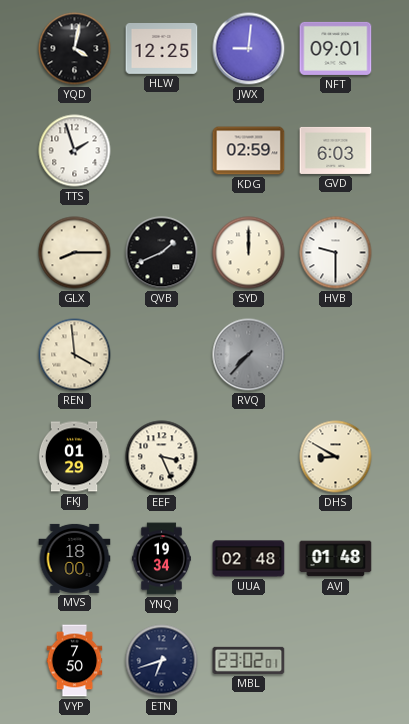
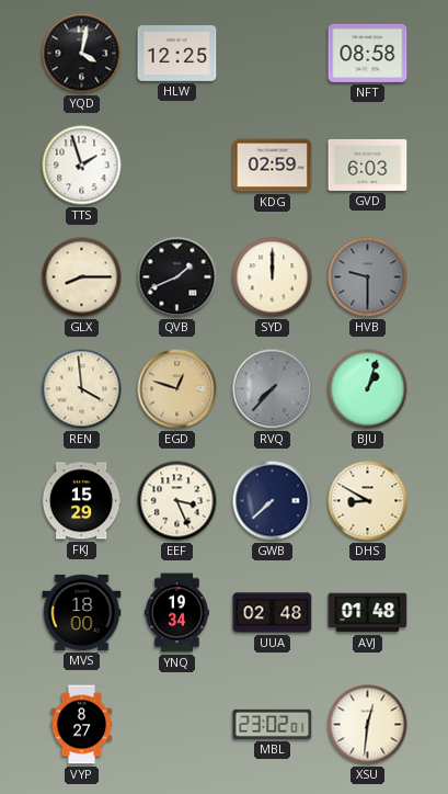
JWX: 9:01 -> none
NFT: 09:01 -> 08:58
HVB dial: white -> grey
EGD: none -> 12:48
BJU: none -> 1:03
FKJ: 01:29 -> 15:29
GWB: none -> 7:38
VYP: 7:50 -> 8:27
ETN: 6:42 -> none
XSU: none -> 12:31
